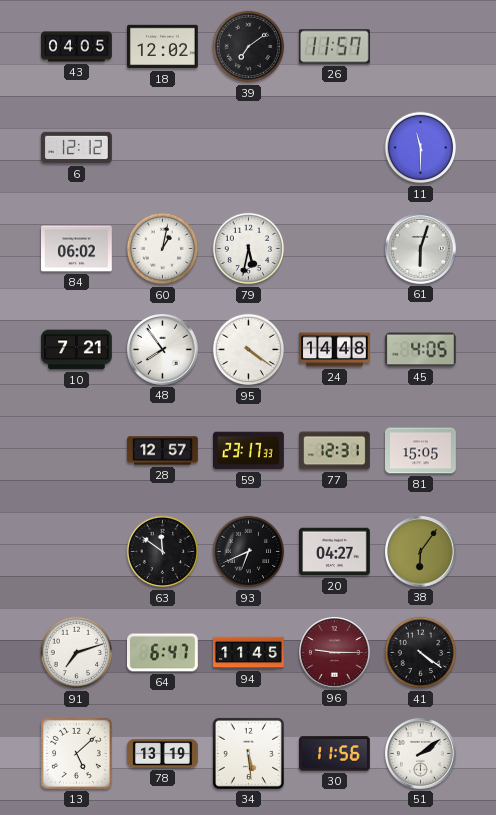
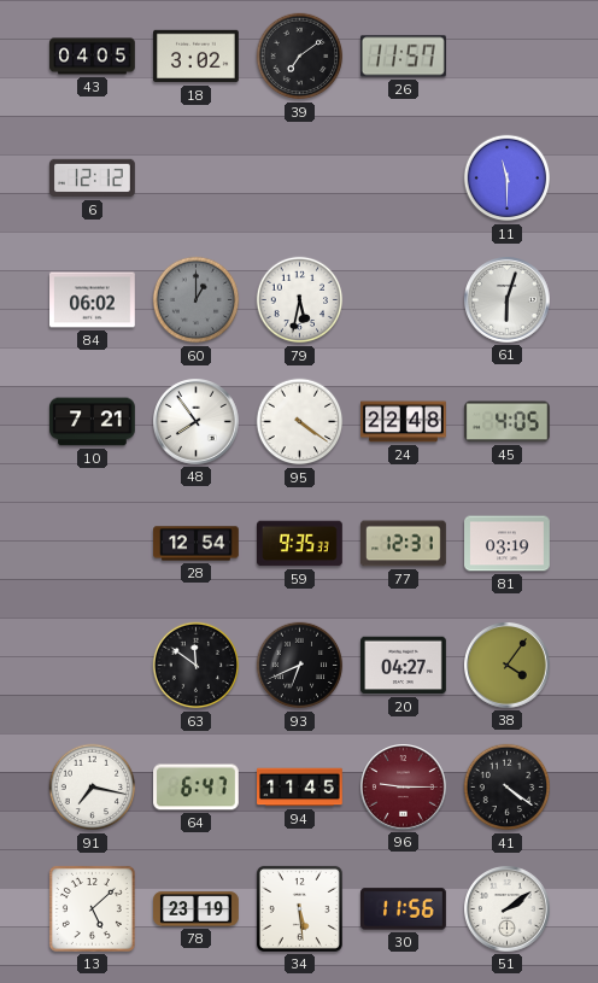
18: 12:02 -> 3:02
60: 1:02 -> 1:00
60 dial: white -> grey
24: 14:48 -> 22:48
28: 12:57 -> 12:54
59: 23:17 -> 9:35
81: 15:05 -> 03:19
38: 6:06 -> 4:06
91: 7:12 -> 7:17
78: 13:19 -> 23:19
